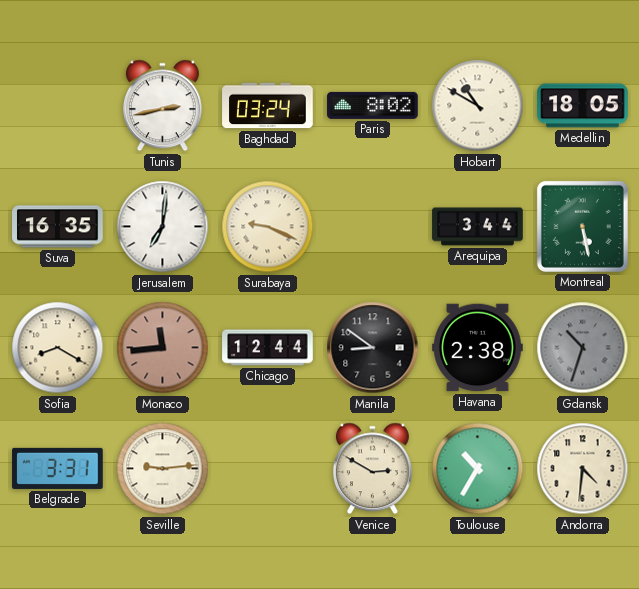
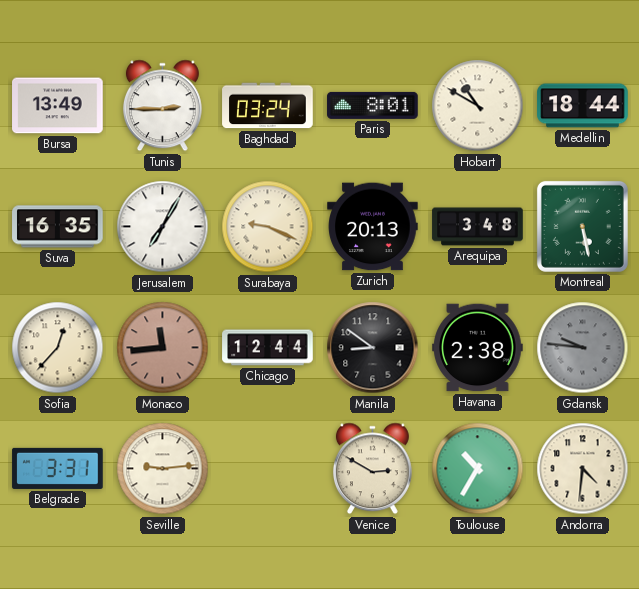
Bursa: none -> 13:49
Tunis: 2:43 -> 2:45
Paris: 8:02 -> 8:01
Medellin: 18:05 -> 18:44
Jerusalem: 7:01 -> 7:05
Zurich: none -> 20:13
Arequipa: 3:44 -> 3:48
Sofia: 8:20 -> 12:37
Gdansk: 10:33 -> 9:46
